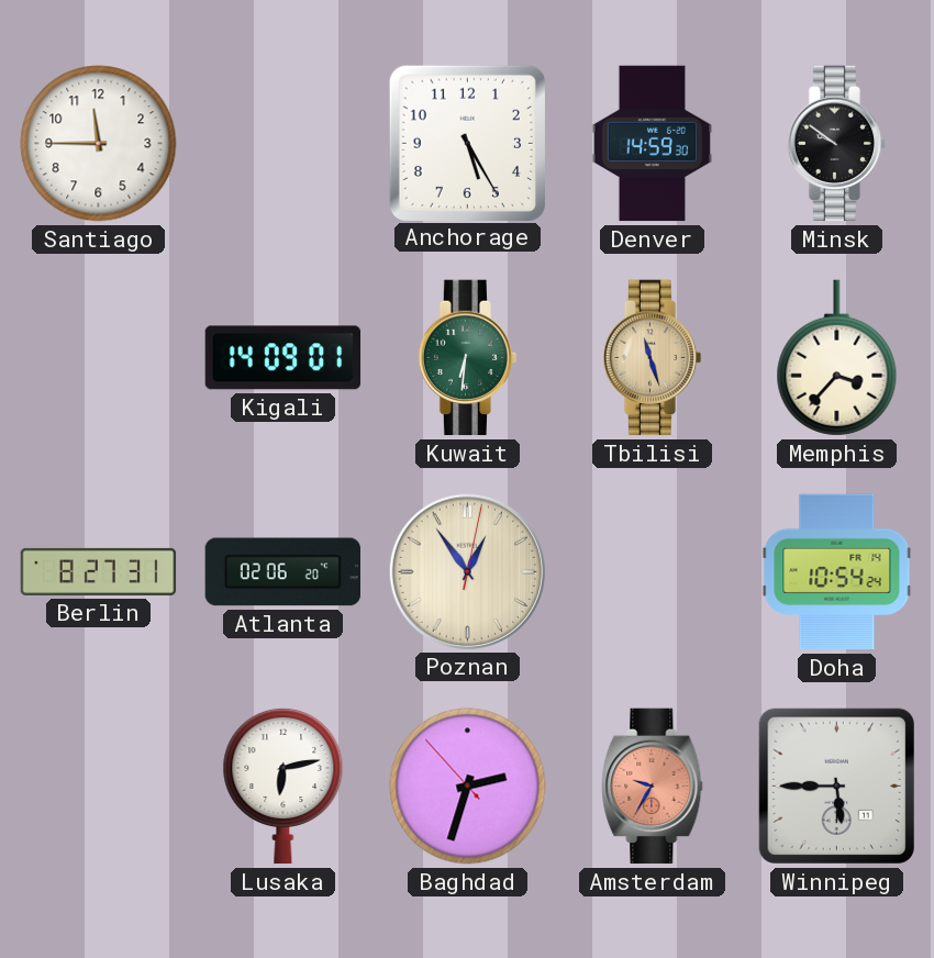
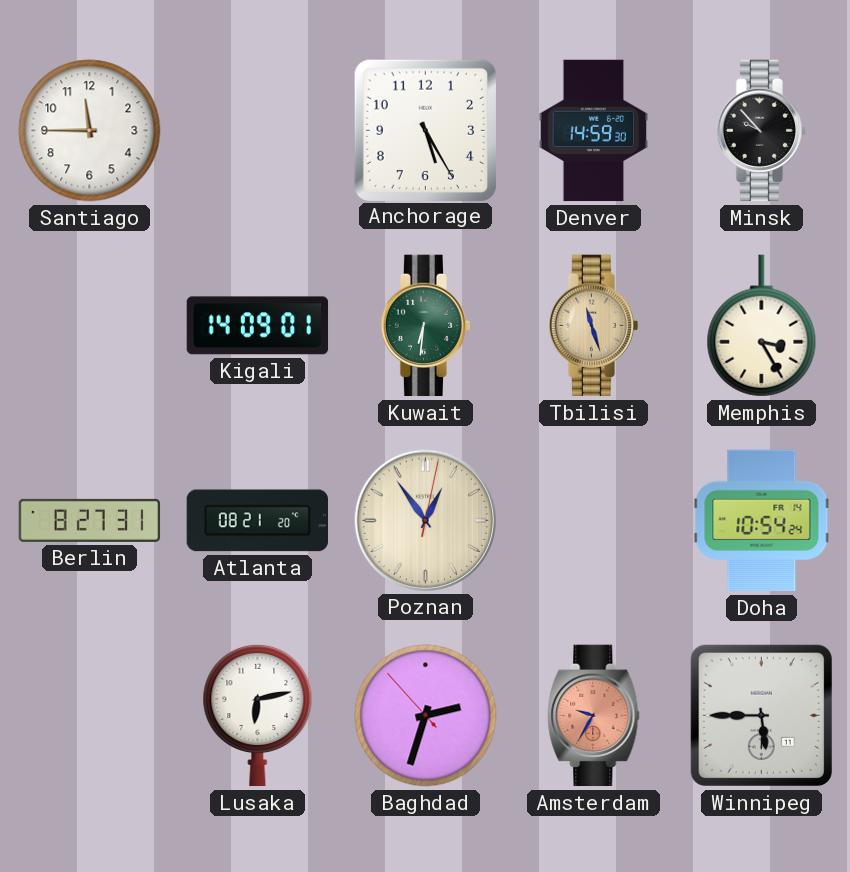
Minsk: 9:51 -> 9:53
Memphis: 3:37 -> 3:25
Atlanta: 02:06 -> 08:21
